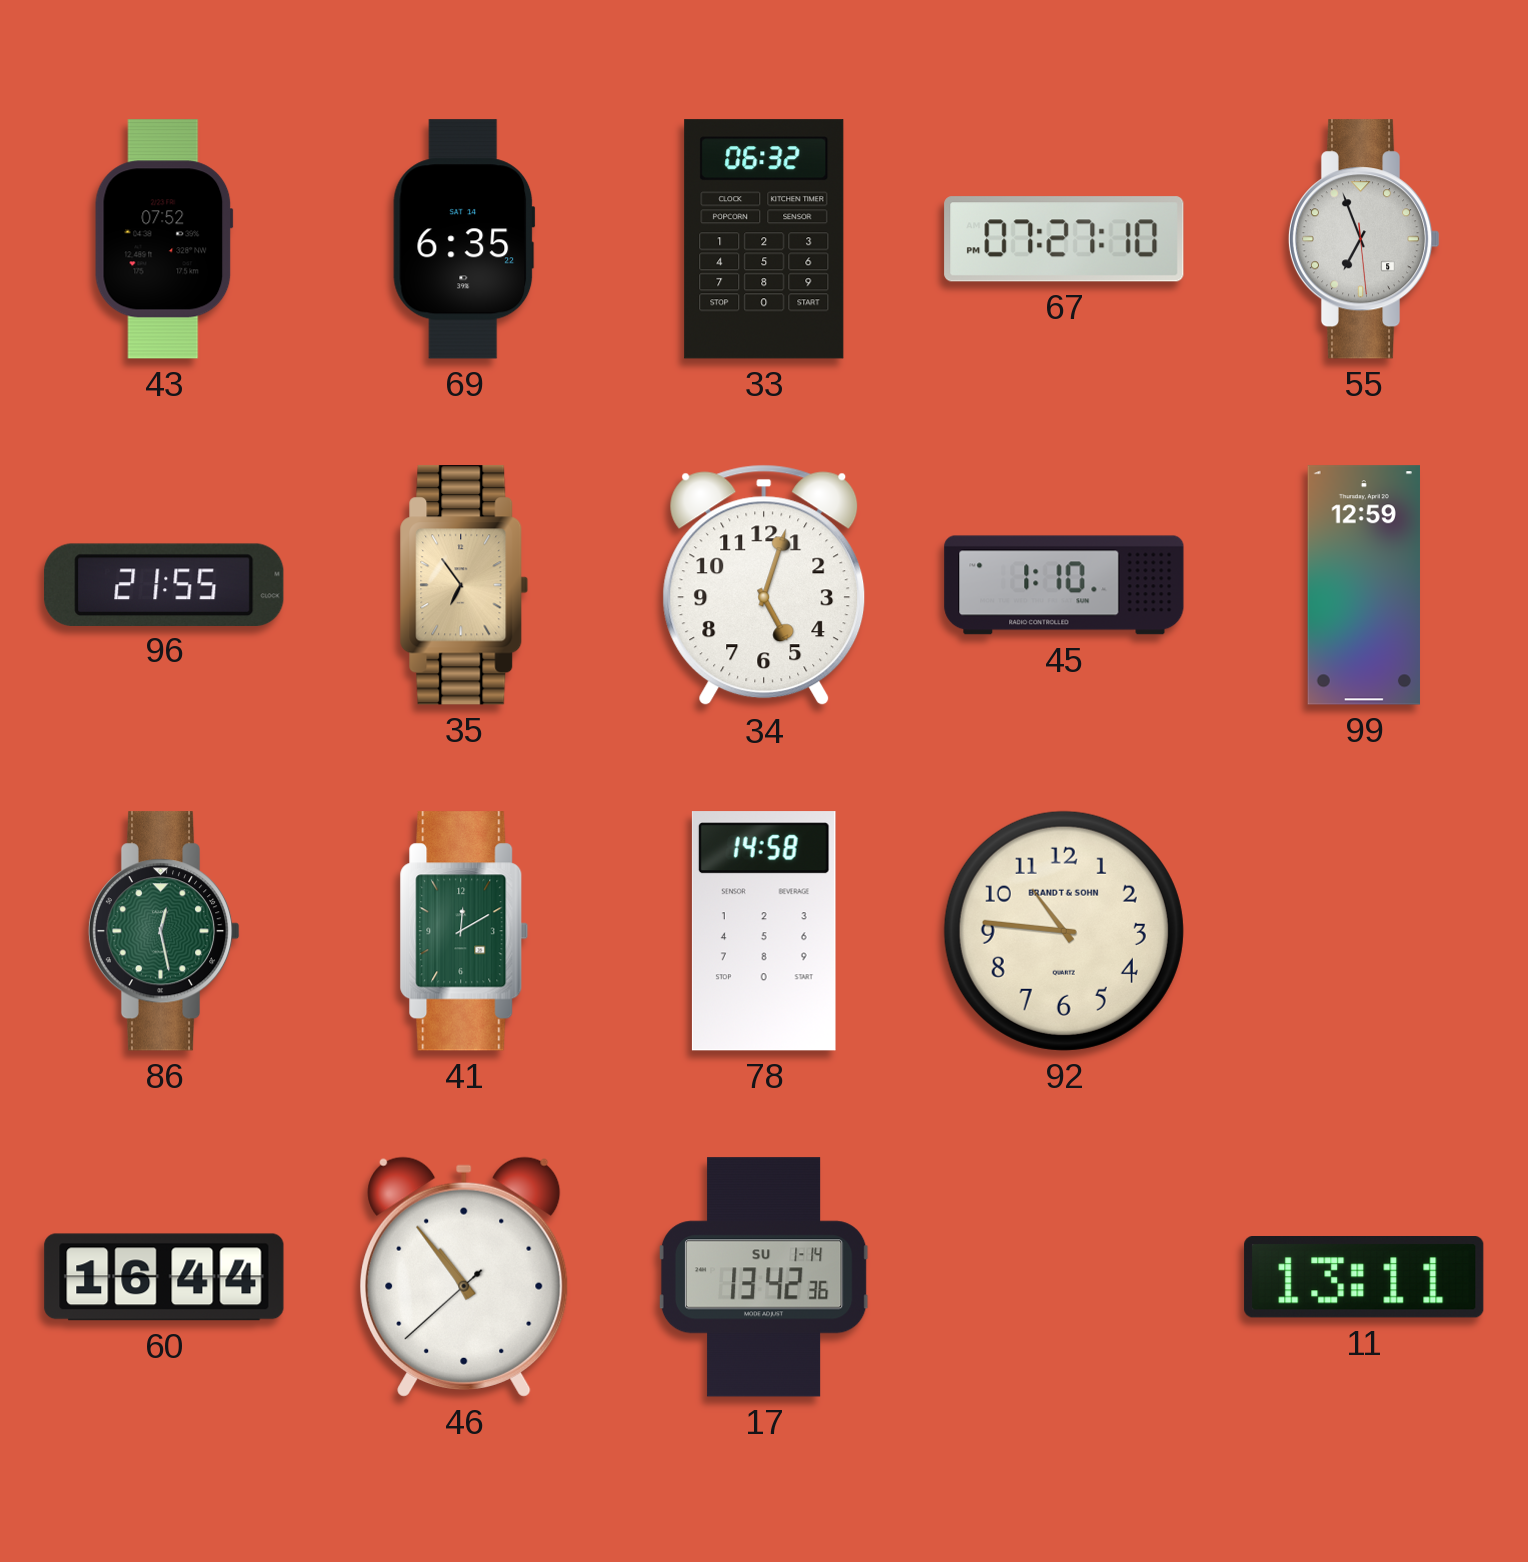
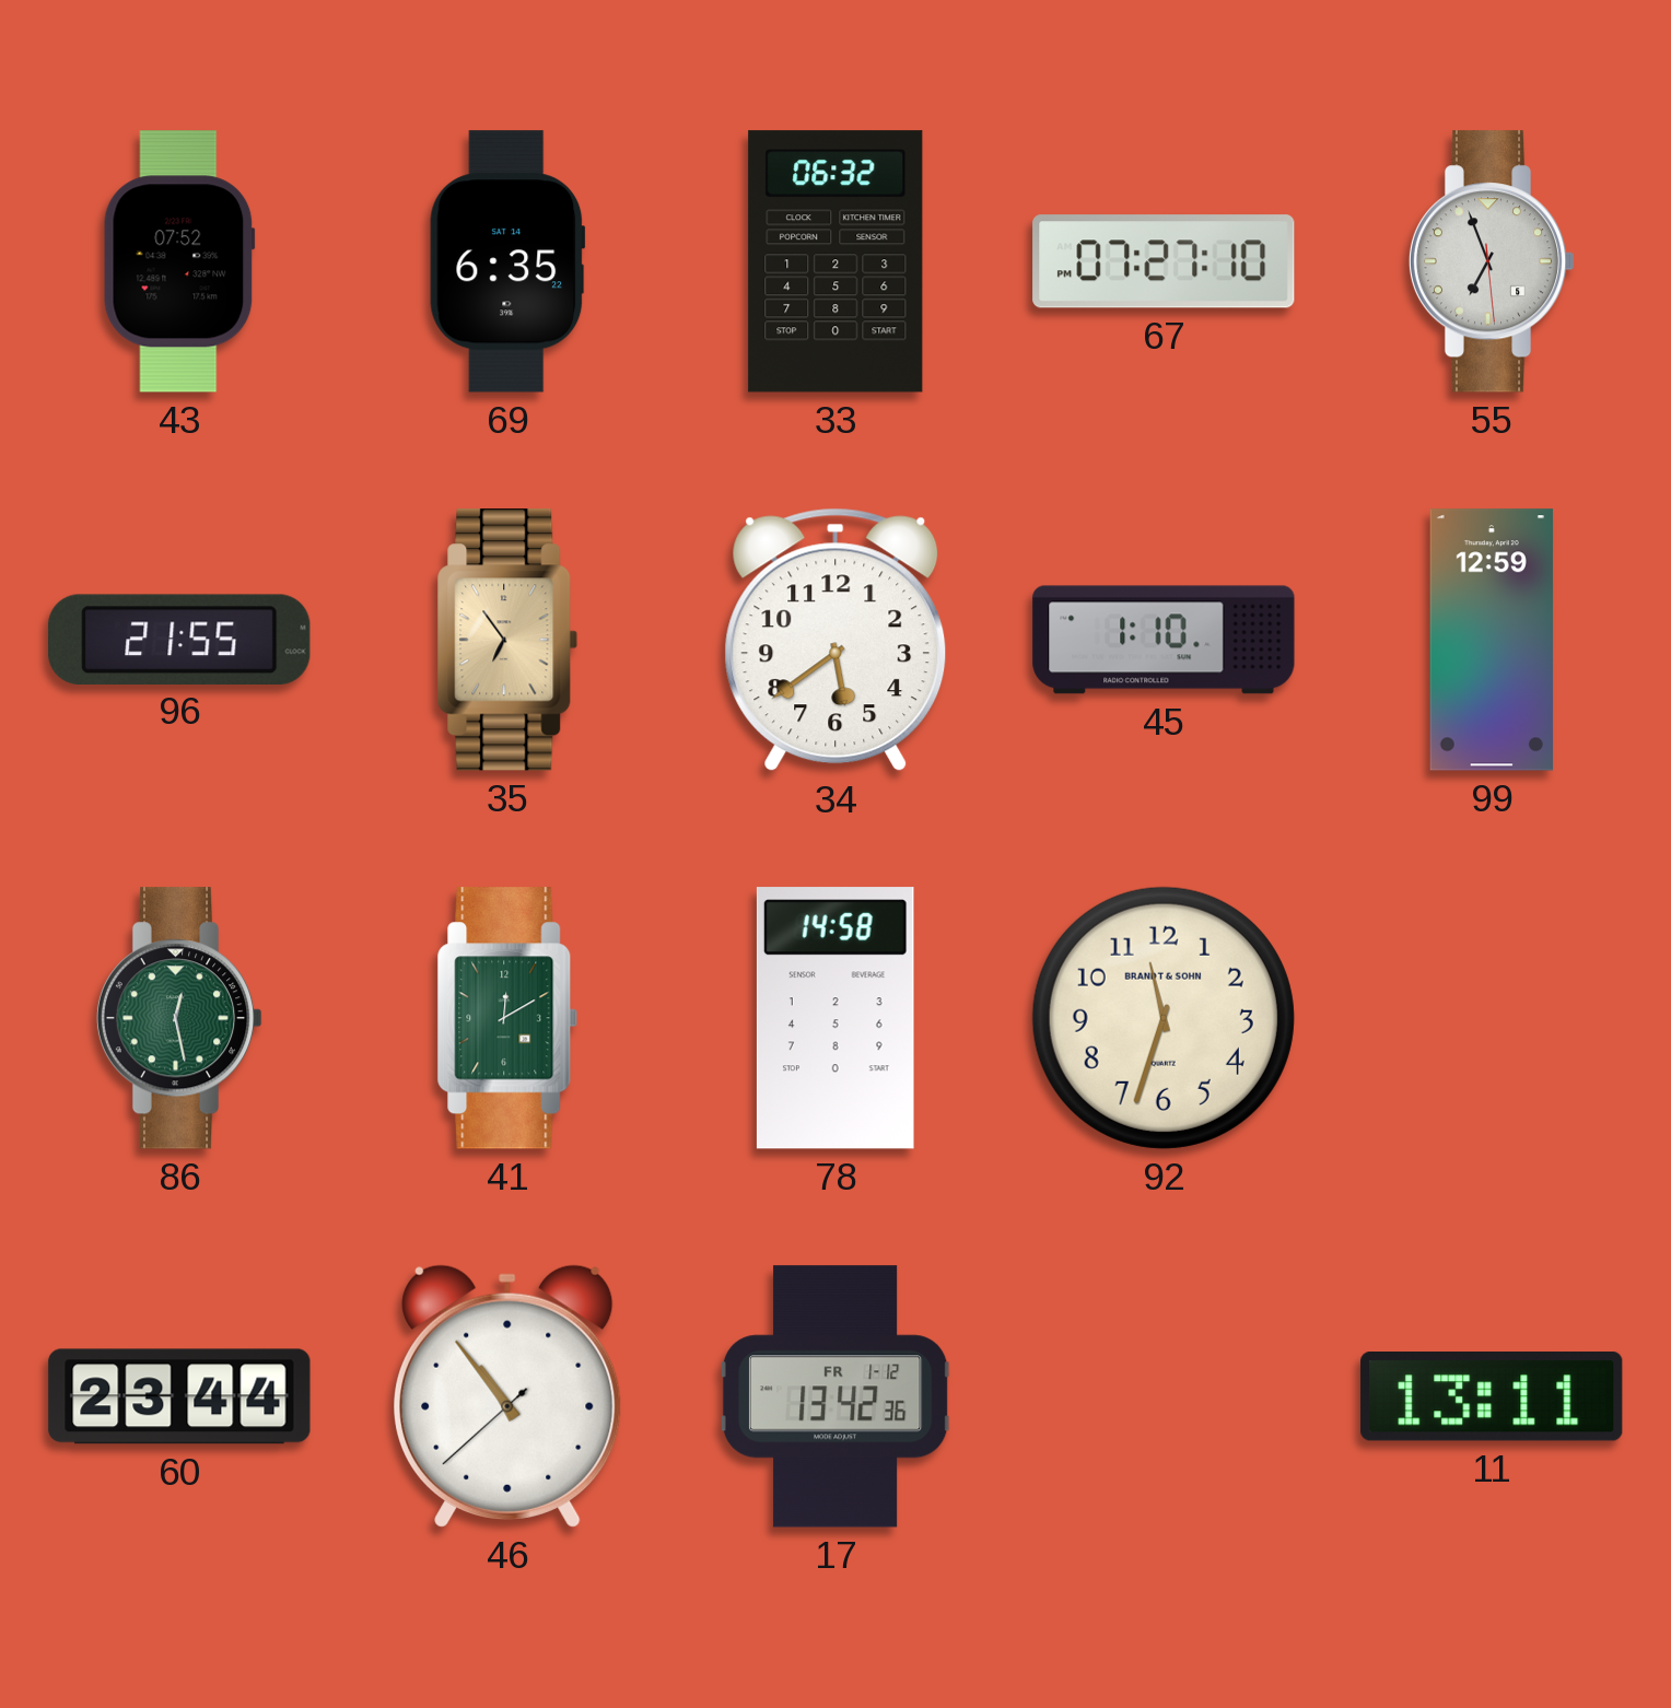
34: 5:03 -> 5:39
92: 10:46 -> 11:33
60: 16:44 -> 23:44
17 date: SU 1-14 -> FR 1-12
